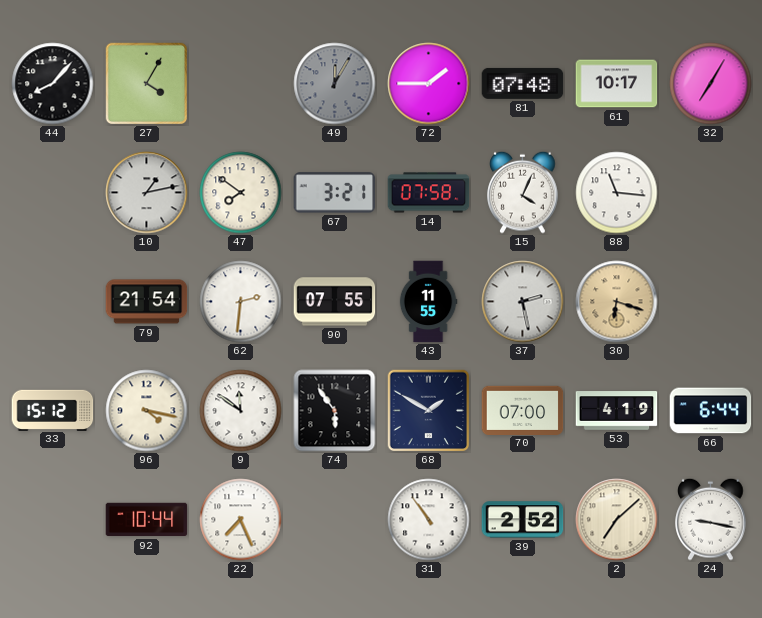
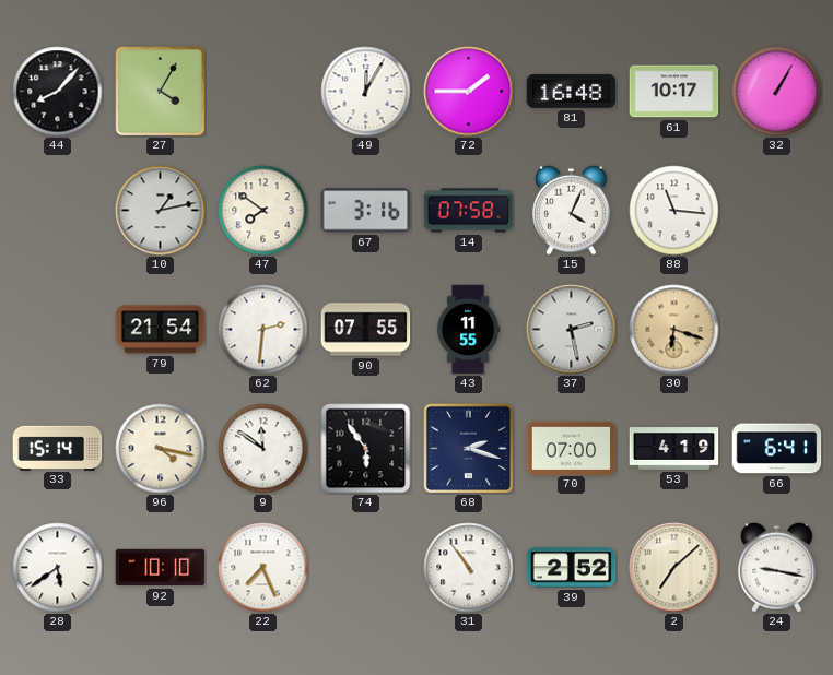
49 dial: grey -> white
81: 07:48 -> 16:48
32: 7:05 -> 1:05
67: 3:21 -> 3:16
33: 15:12 -> 15:14
68: 1:50 -> 2:18
66: 6:44 -> 6:41
28: none -> 5:39
92: 10:44 -> 10:10
